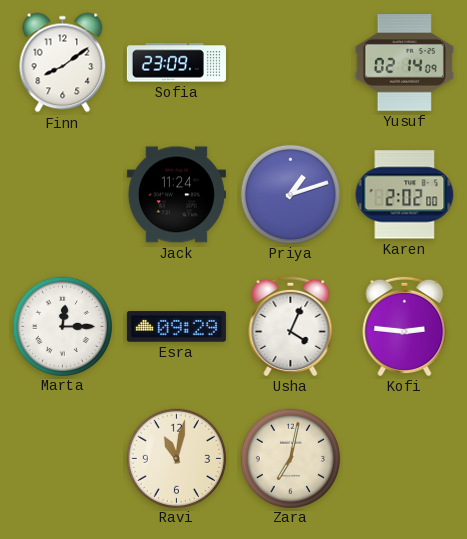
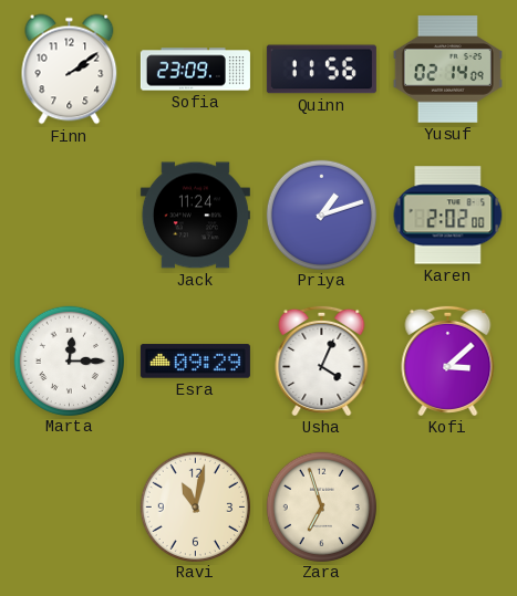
Finn: 8:09 -> 2:09
Quinn: none -> 11:56
Kofi: 2:46 -> 3:08
Zara: 7:02 -> 6:57
